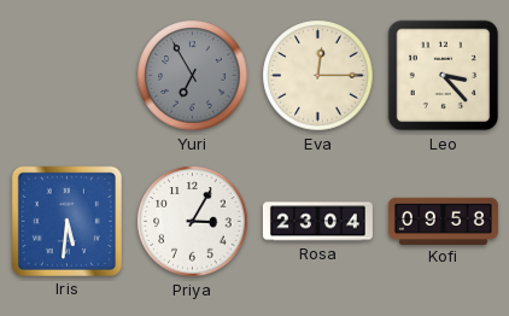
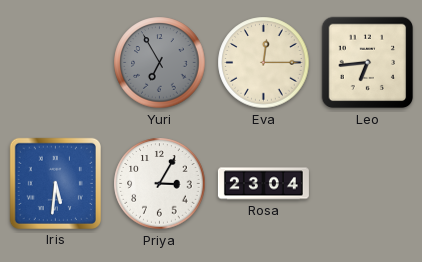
Leo: 3:23 -> 6:44
Kofi: 09:58 -> none
